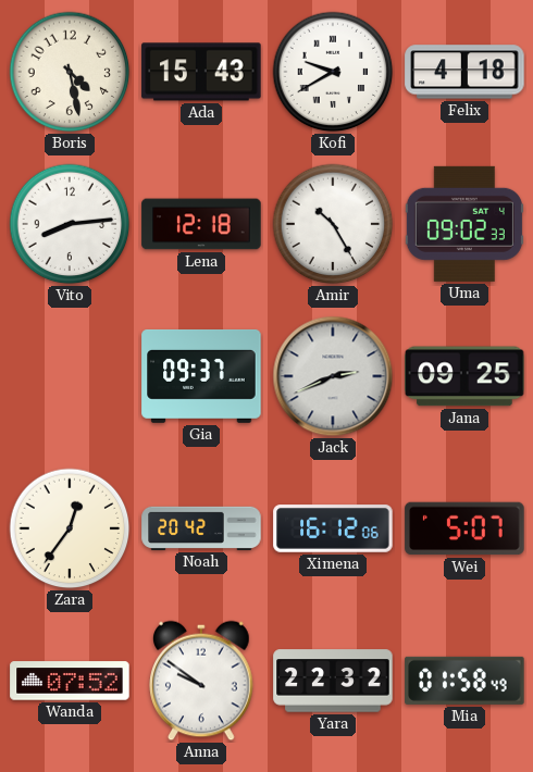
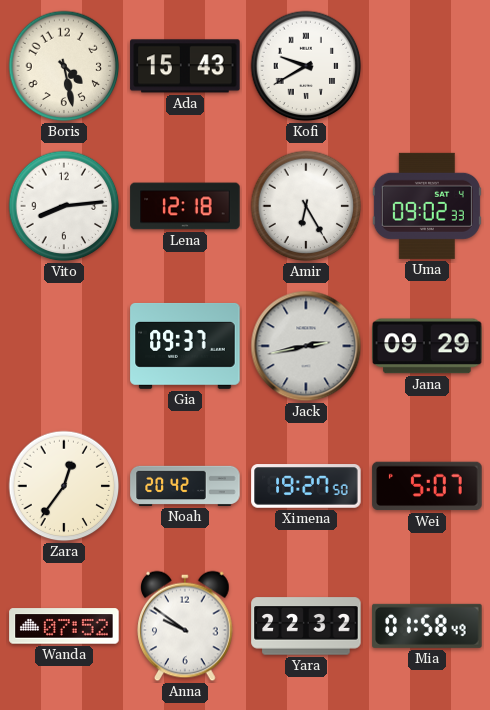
Felix: 4:18 -> none
Amir: 10:25 -> 6:25
Jack: 2:41 -> 2:43
Jana: 09:25 -> 09:29
Ximena: 16:12 -> 19:27
